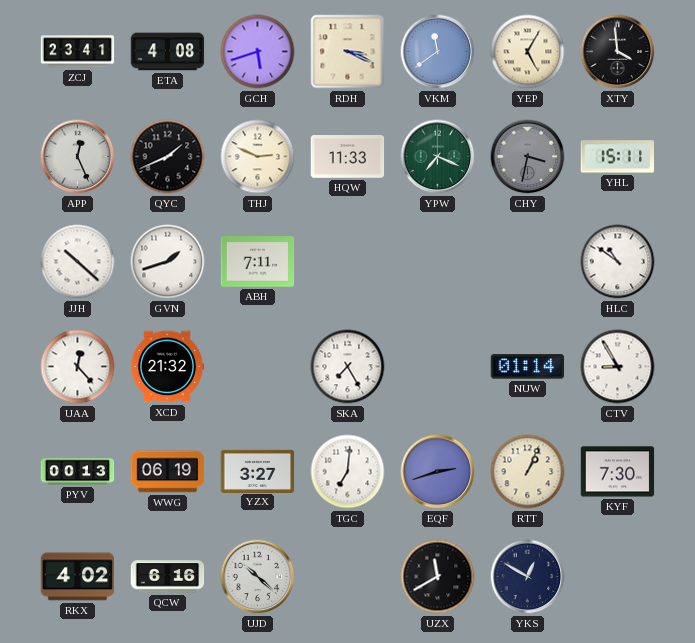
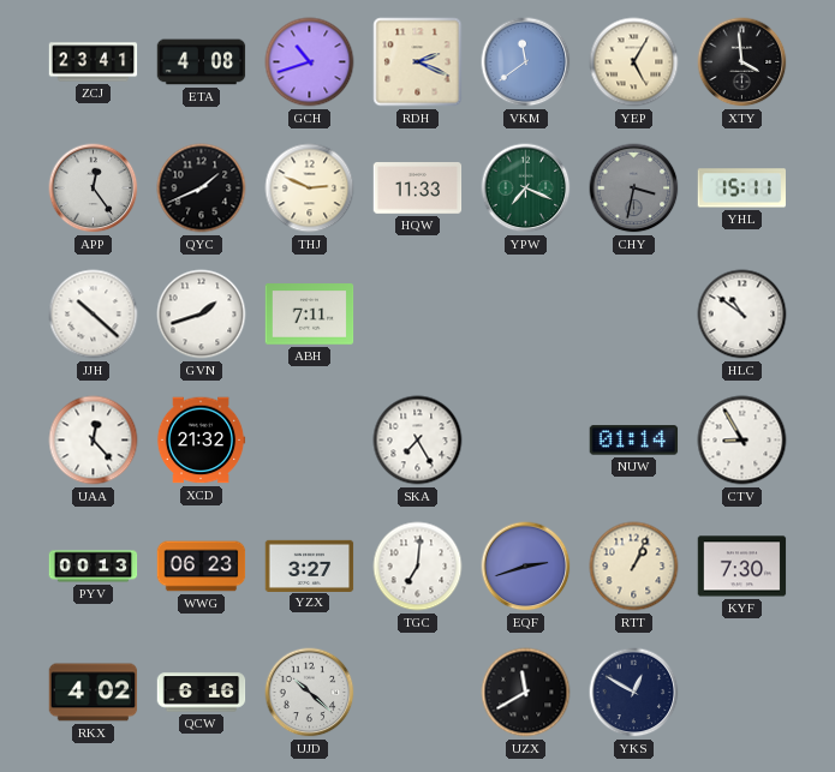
GCH: 5:42 -> 10:42
RDH: 3:19 -> 2:19
APP: 12:26 -> 12:24
WWG: 06:19 -> 06:23
